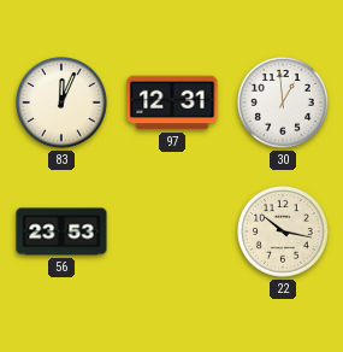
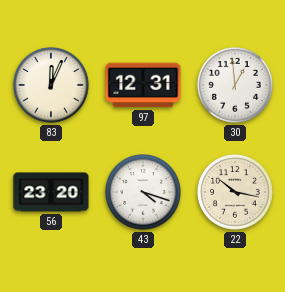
56: 23:53 -> 23:20
43: none -> 4:18
